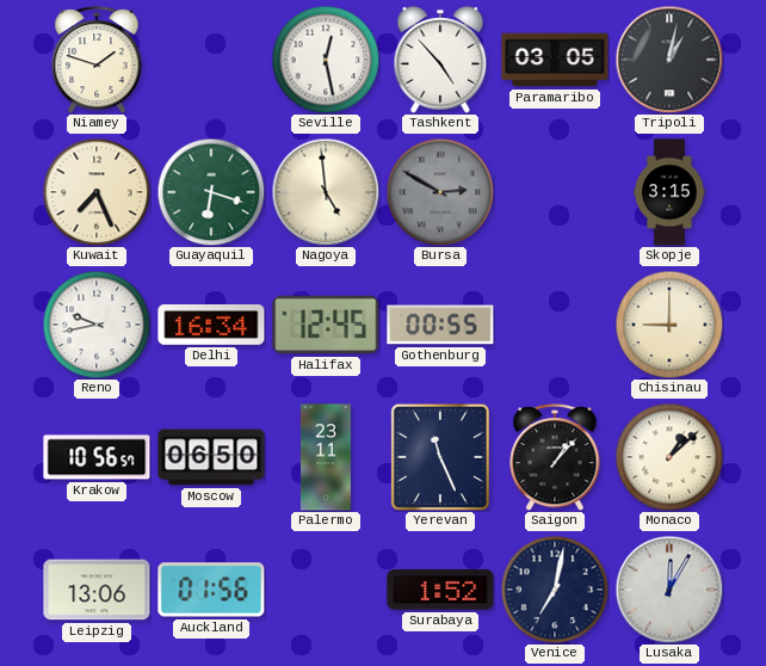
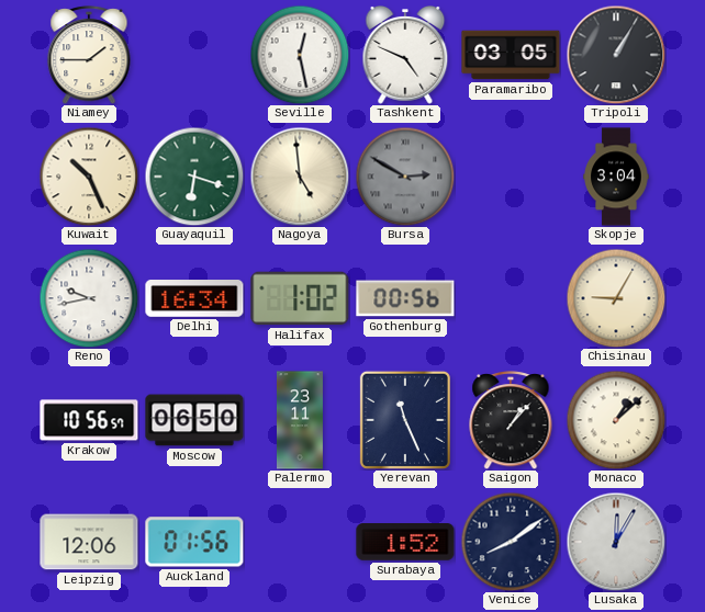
Niamey: 1:48 -> 1:45
Tashkent: 4:53 -> 4:49
Tripoli: 1:02 -> 1:05
Kuwait: 7:26 -> 10:26
Skopje: 3:15 -> 3:04
Halifax: 12:45 -> 1:02
Gothenburg: 00:55 -> 00:56
Chisinau: 9:00 -> 9:05
Leipzig: 13:06 -> 12:06
Venice: 7:02 -> 8:09
